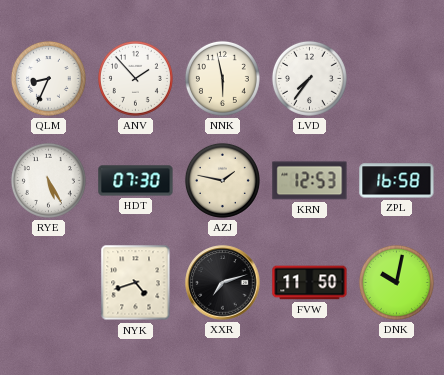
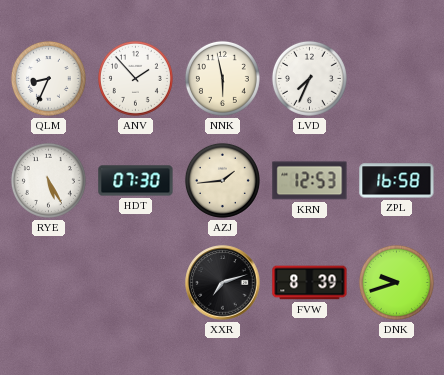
LVD: 7:36 -> 7:34
AZJ: 1:47 -> 1:44
NYK: 4:42 -> none
FVW: 11:50 -> 8:39
DNK: 10:02 -> 9:42
